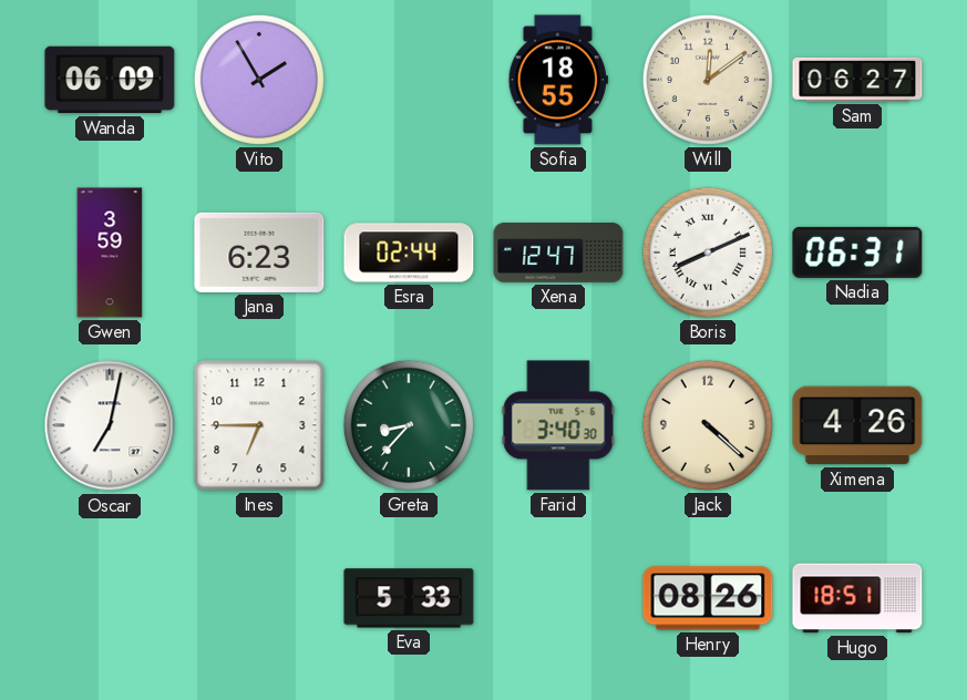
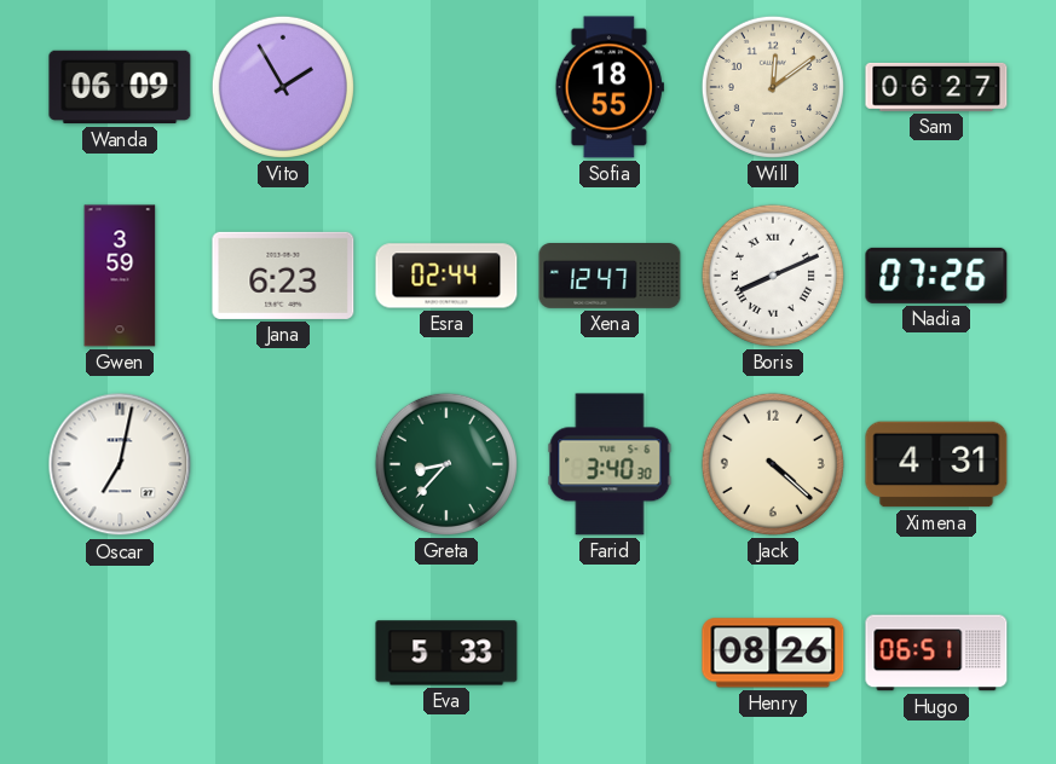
Nadia: 06:31 -> 07:26
Ines: 6:45 -> none
Ximena: 4:26 -> 4:31
Hugo: 18:51 -> 06:51
